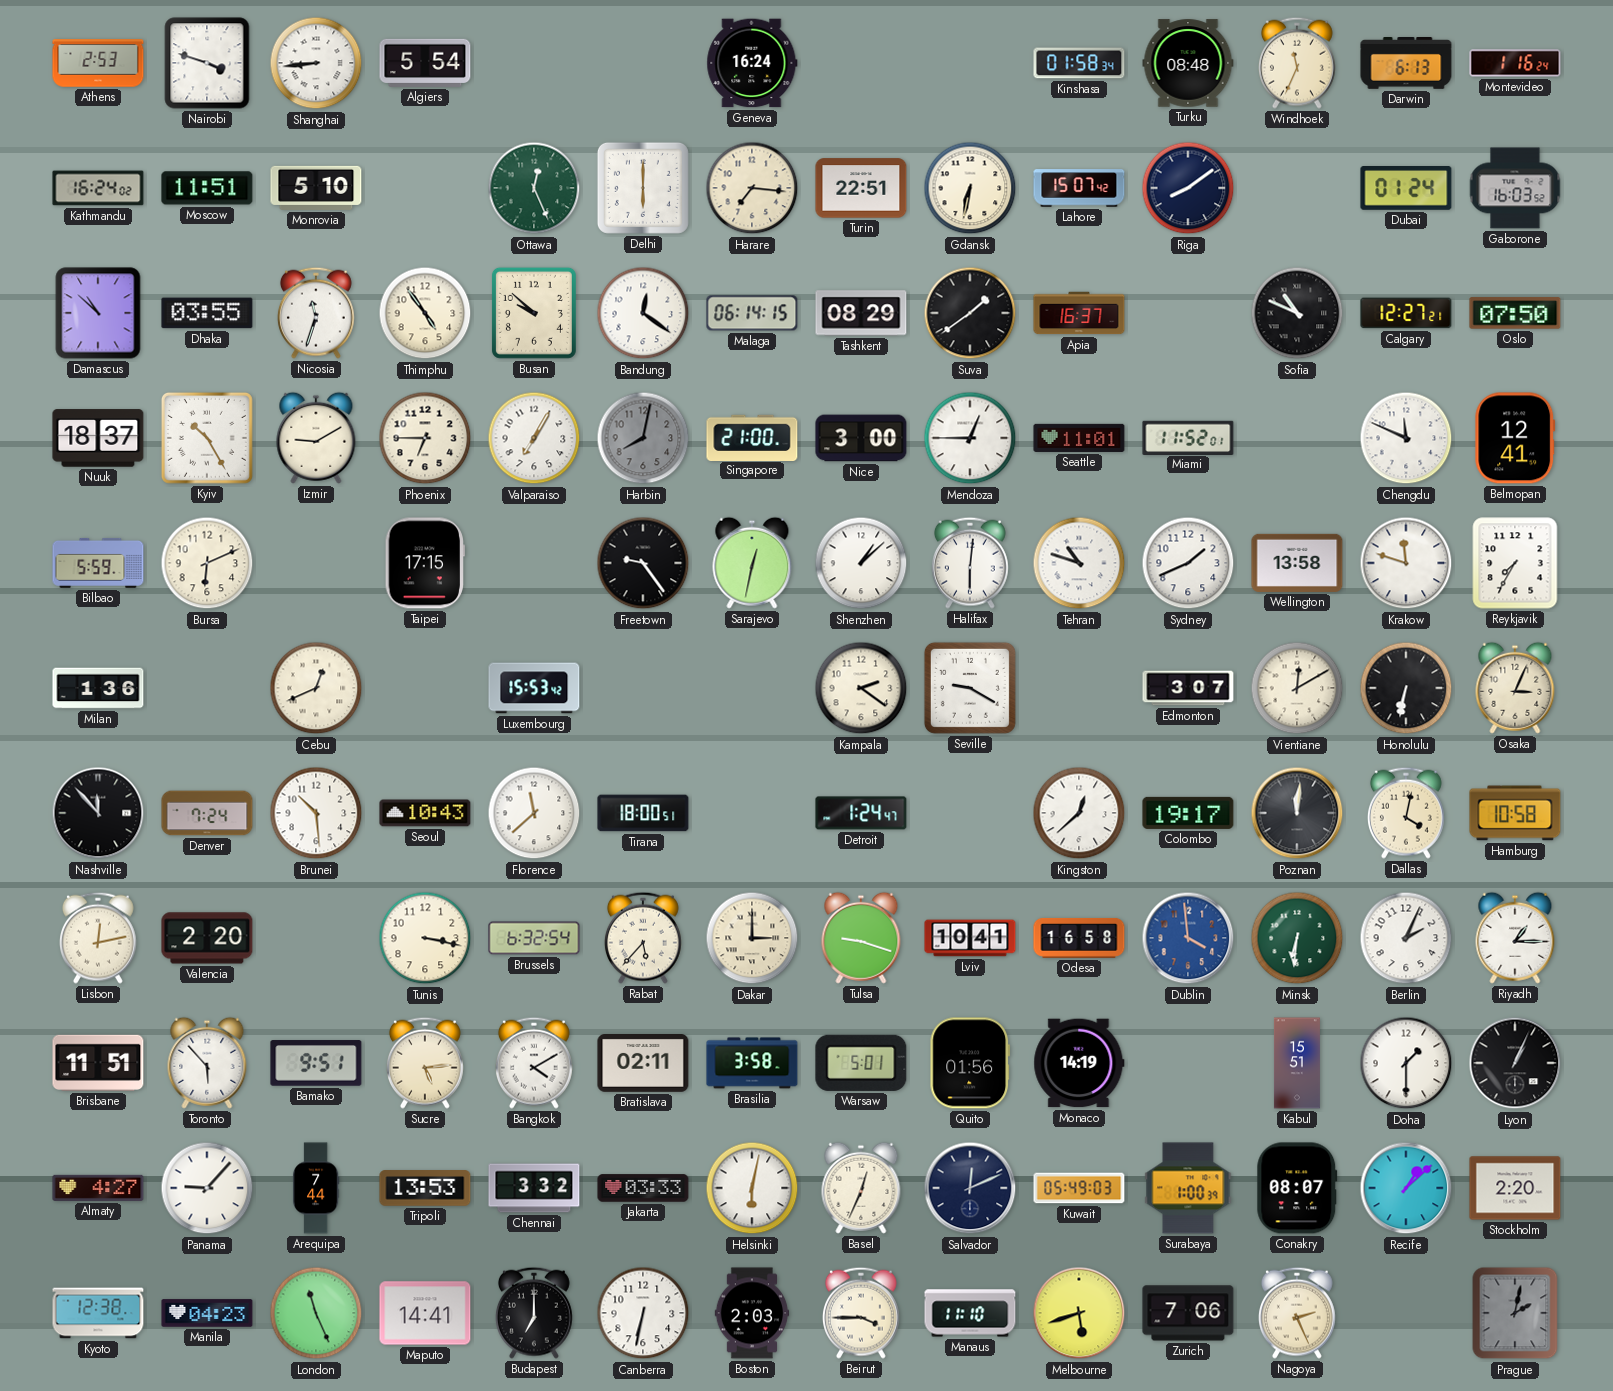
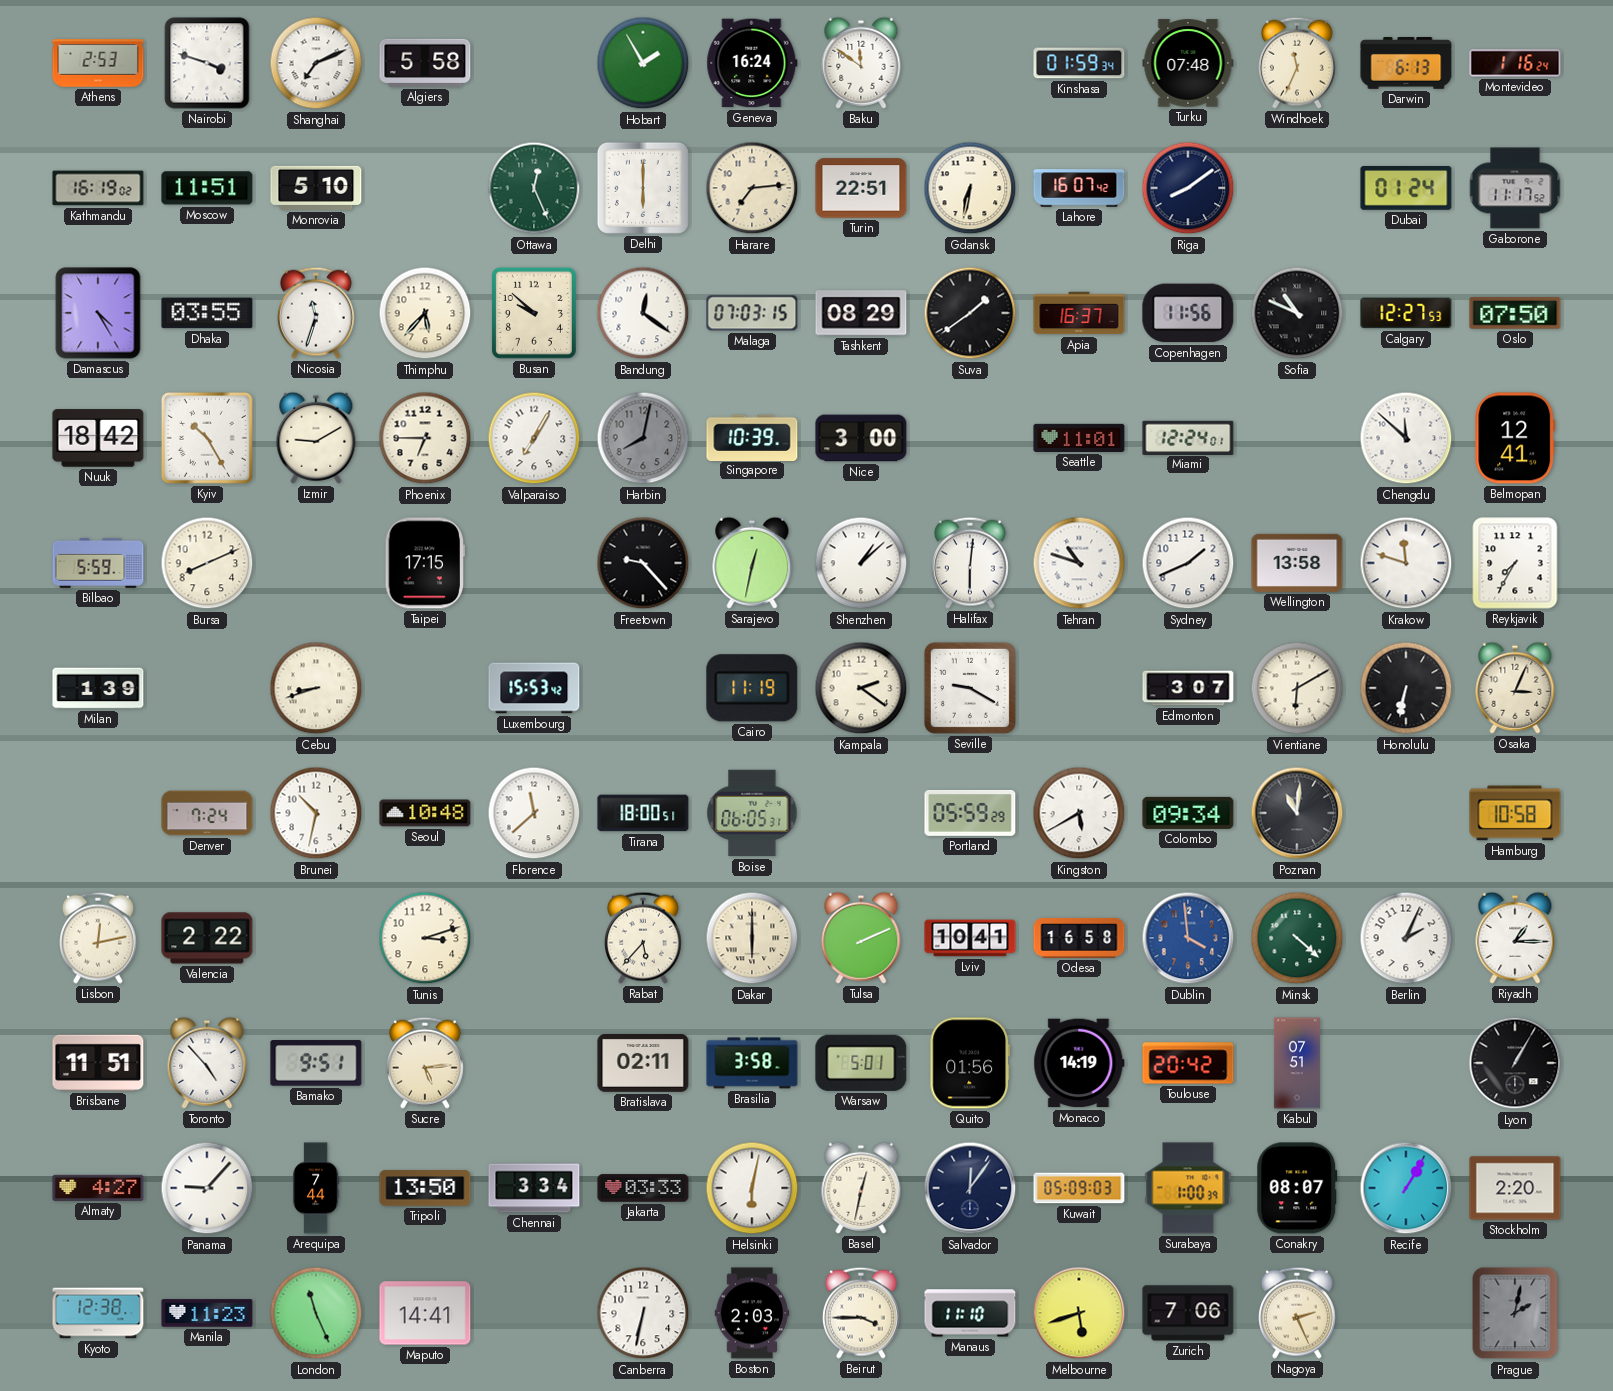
Shanghai: 8:44 -> 7:11
Algiers: 5:54 -> 5:58
Hobart: none -> 1:55
Baku: none -> 11:51
Kinshasa: 01:58 -> 01:59
Turku: 08:48 -> 07:48
Kathmandu: 16:24 -> 16:19
Harare: 7:16 -> 7:14
Lahore: 15:07 -> 16:07
Gaborone: 16:03 -> 11:17
Damascus: 10:52 -> 4:25
Thimphu: 4:54 -> 5:37
Malaga: 06:14 -> 07:03
Copenhagen: none -> 11:56
Calgary: 12:27:21 -> 12:27:53
Nuuk: 18:37 -> 18:42
Singapore: 21:00 -> 10:39
Mendoza: 12:45 -> none
Miami: 11:52 -> 12:24
Chengdu: 11:49 -> 11:52
Bursa: 6:11 -> 8:11
Freetown: 9:24 -> 9:23
Milan: 1:36 -> 1:39
Cebu: 12:41 -> 8:42
Cairo: none -> 11:19
Vientiane: 12:10 -> 6:10
Nashville: 11:53 -> none
Brunei: 10:29 -> 10:32
Seoul: 10:43 -> 10:48
Boise: none -> 06:05
Detroit: 1:24 -> none
Portland: none -> 05:59
Kingston: 12:38 -> 5:40
Colombo: 19:17 -> 09:34
Poznan: 12:01 -> 11:01
Dallas: 4:02 -> none
Valencia: 2:20 -> 2:22
Tunis: 3:17 -> 3:12
Brussels: 6:32 -> none
Dakar: 3:00 -> 6:00
Tulsa: 9:18 -> 2:11
Minsk: 6:31 -> 4:22
Toronto: 5:53 -> 4:53
Bangkok: 4:10 -> none
Toulouse: none -> 20:42
Kabul: 15:51 -> 07:51
Doha: 1:30 -> none
Lyon: 1:04 -> 1:05
Tripoli: 13:53 -> 13:50
Chennai: 3:32 -> 3:34
Basel: 12:34 -> 12:32
Salvador: 12:11 -> 12:06
Kuwait: 05:49 -> 05:09
Recife: 1:08 -> 1:05
Manila: 04:23 -> 11:23
Budapest: 7:00 -> none
